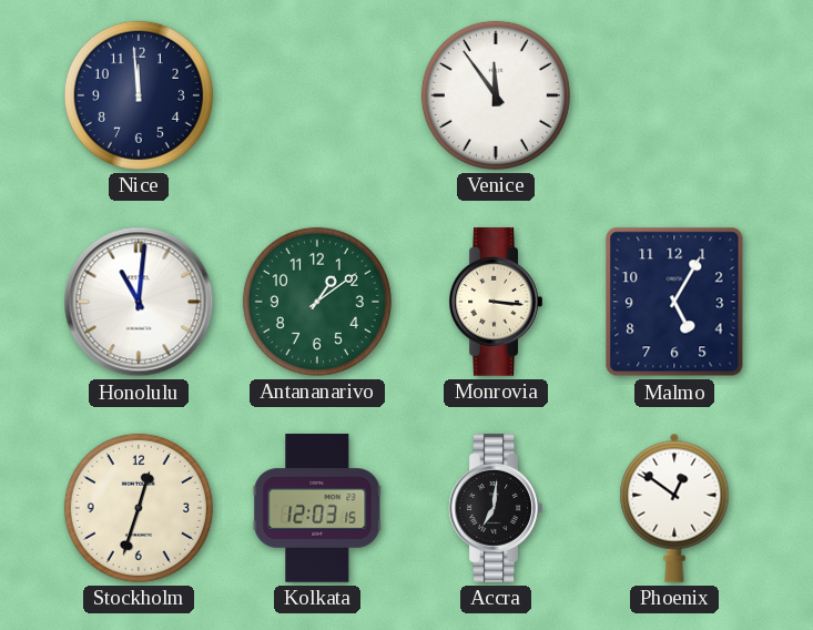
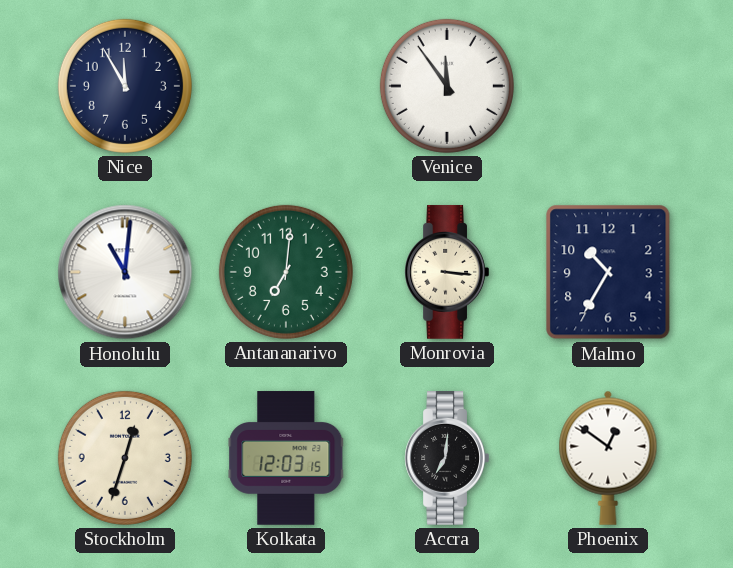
Nice: 11:59 -> 11:55
Antananarivo: 1:09 -> 7:01
Malmo: 5:05 -> 10:35
